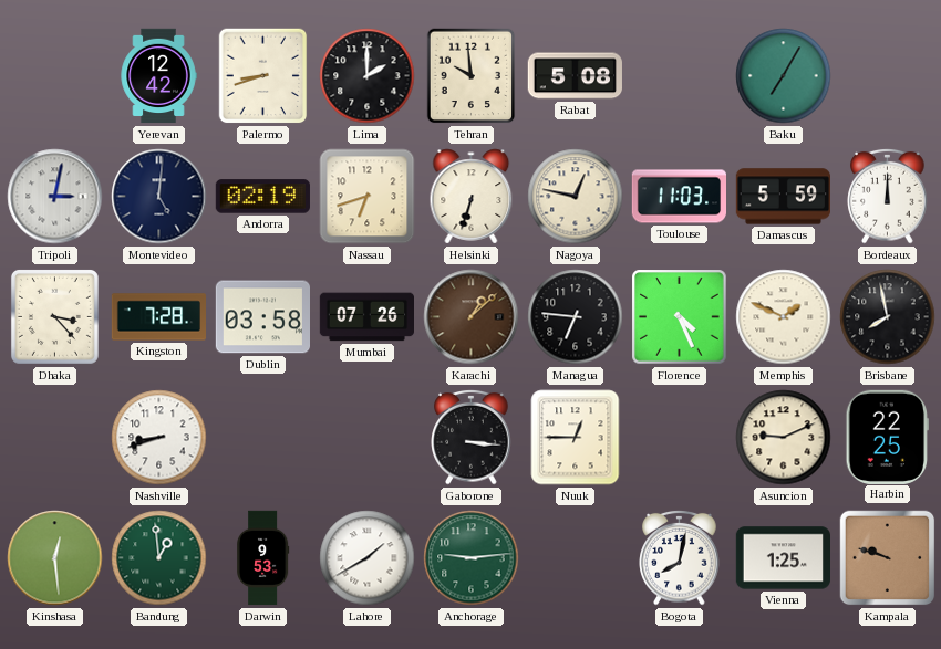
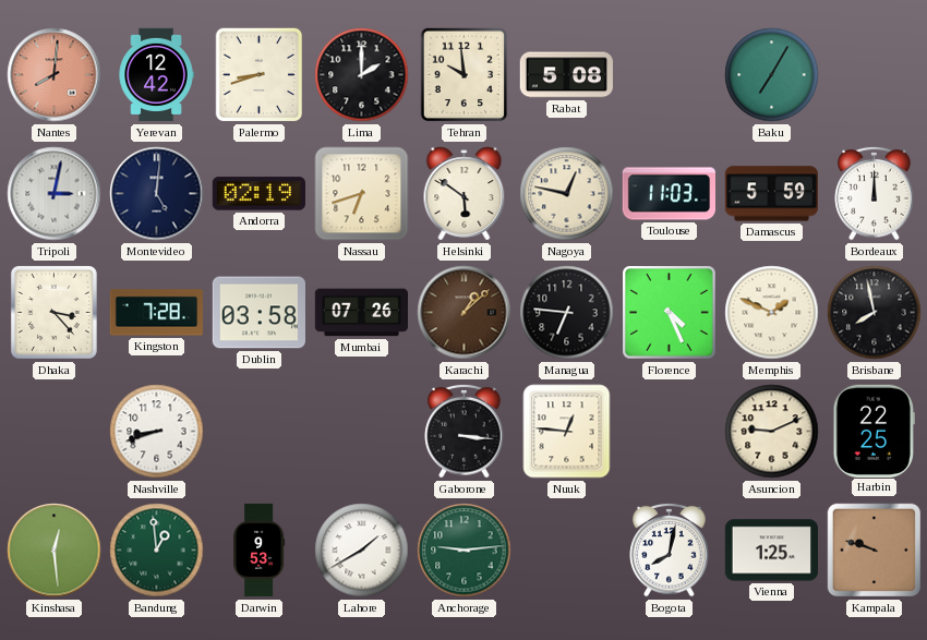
Nantes: none -> 8:01
Helsinki: 6:33 -> 5:51
Nuuk: 12:45 -> 12:46
